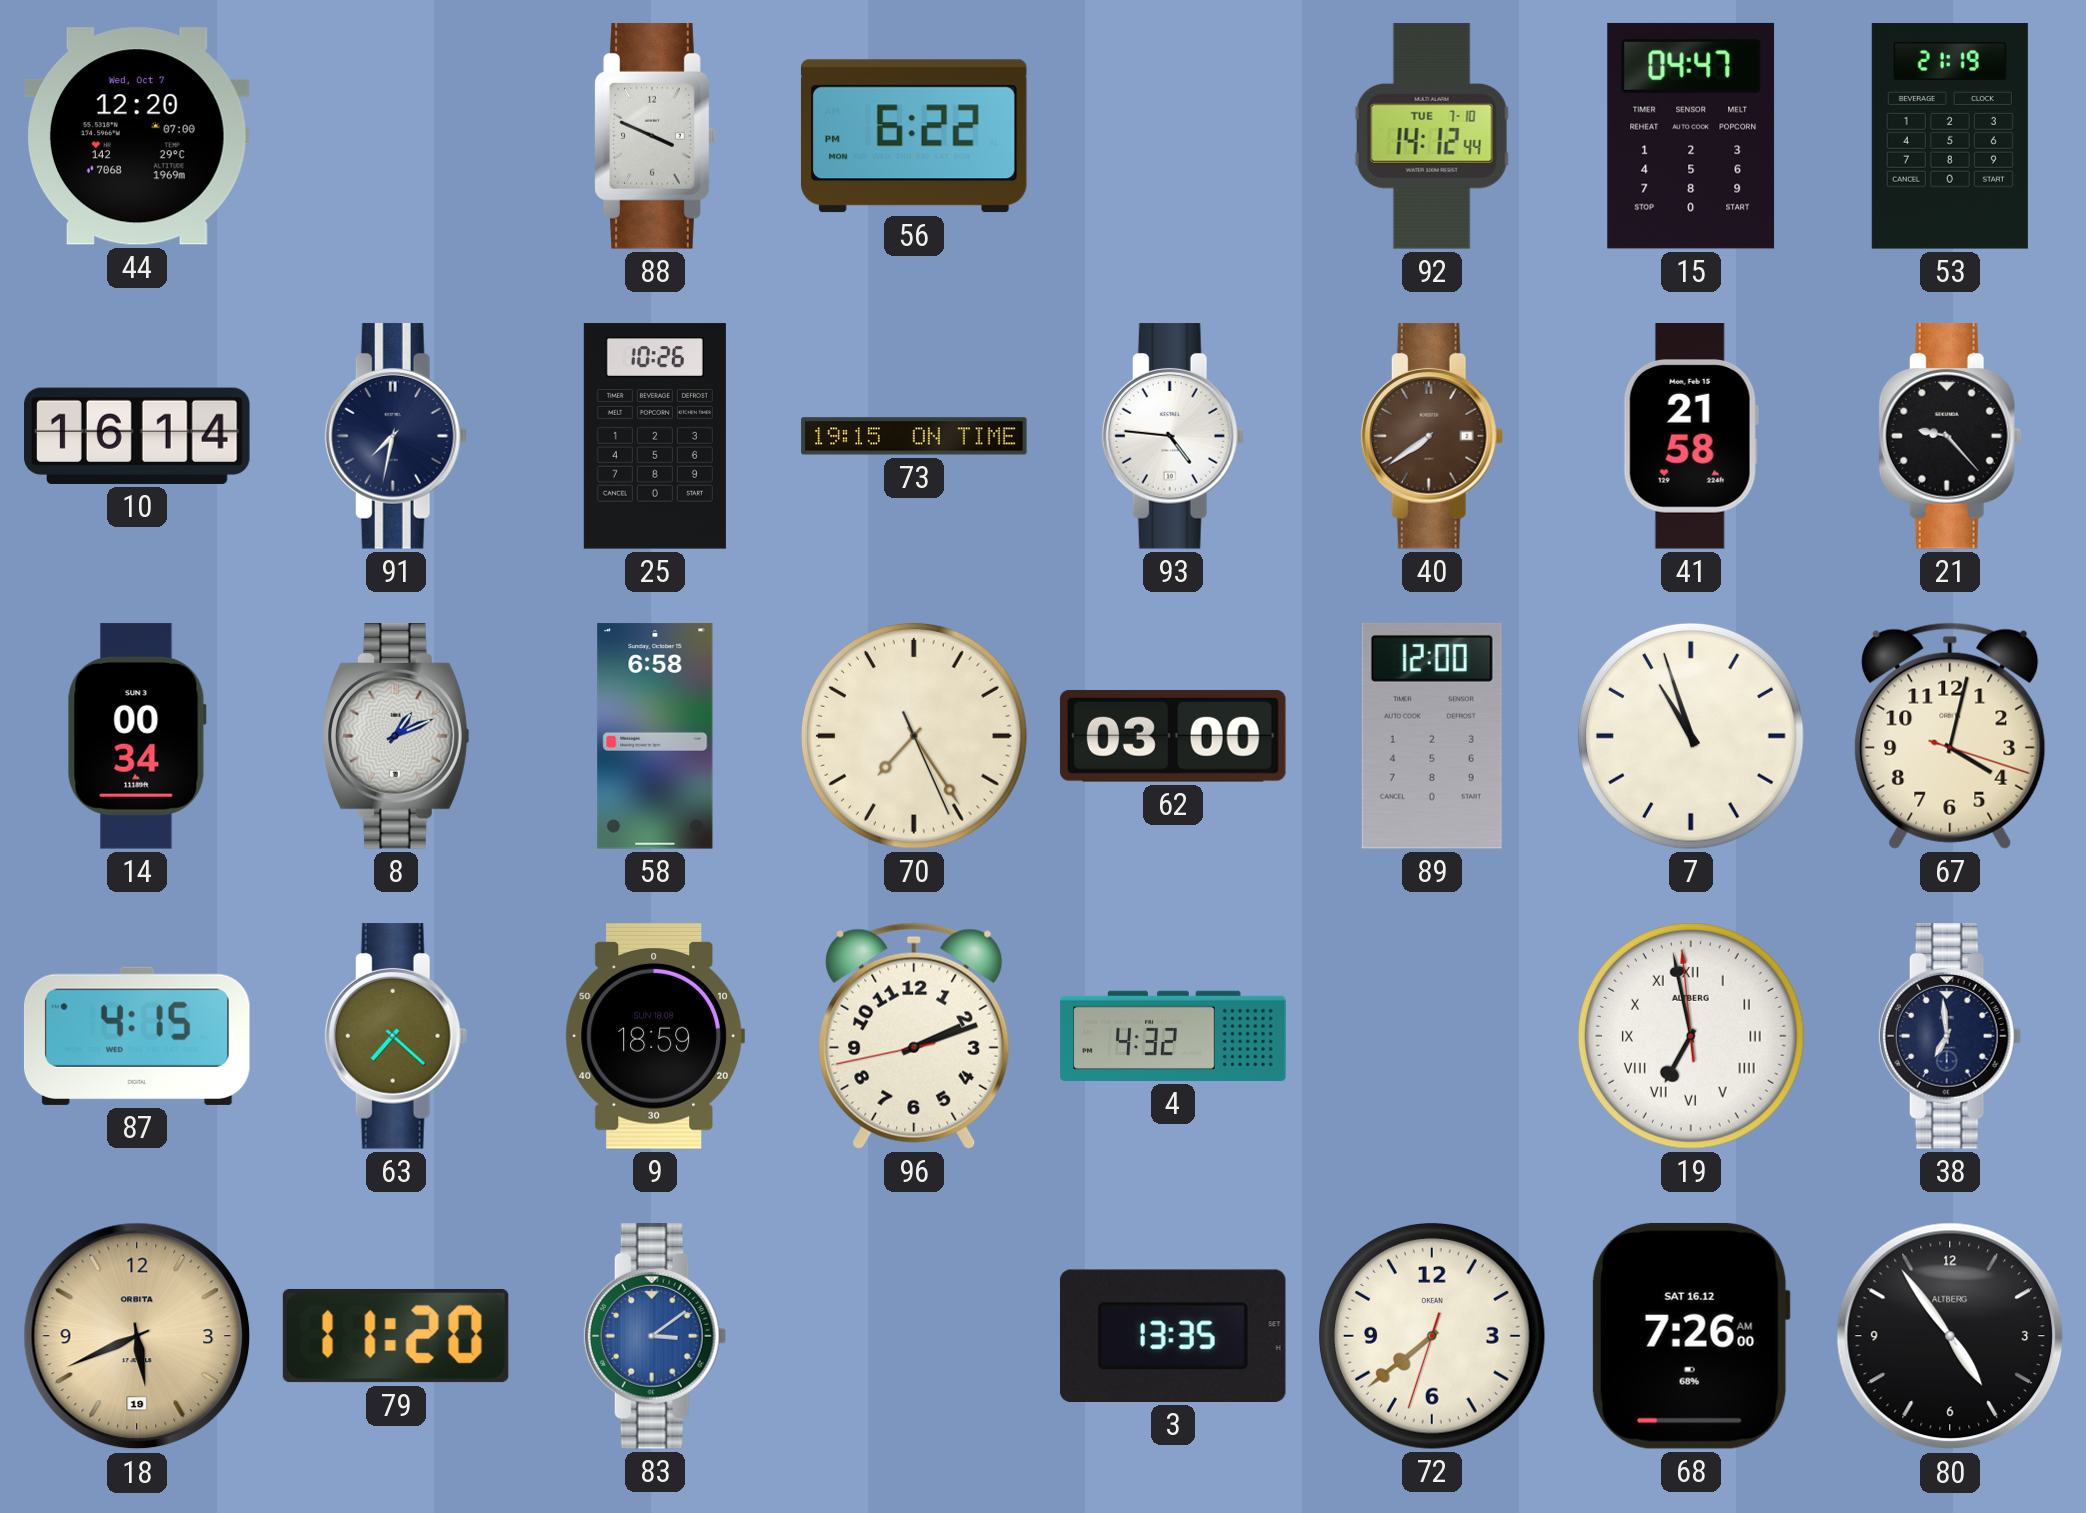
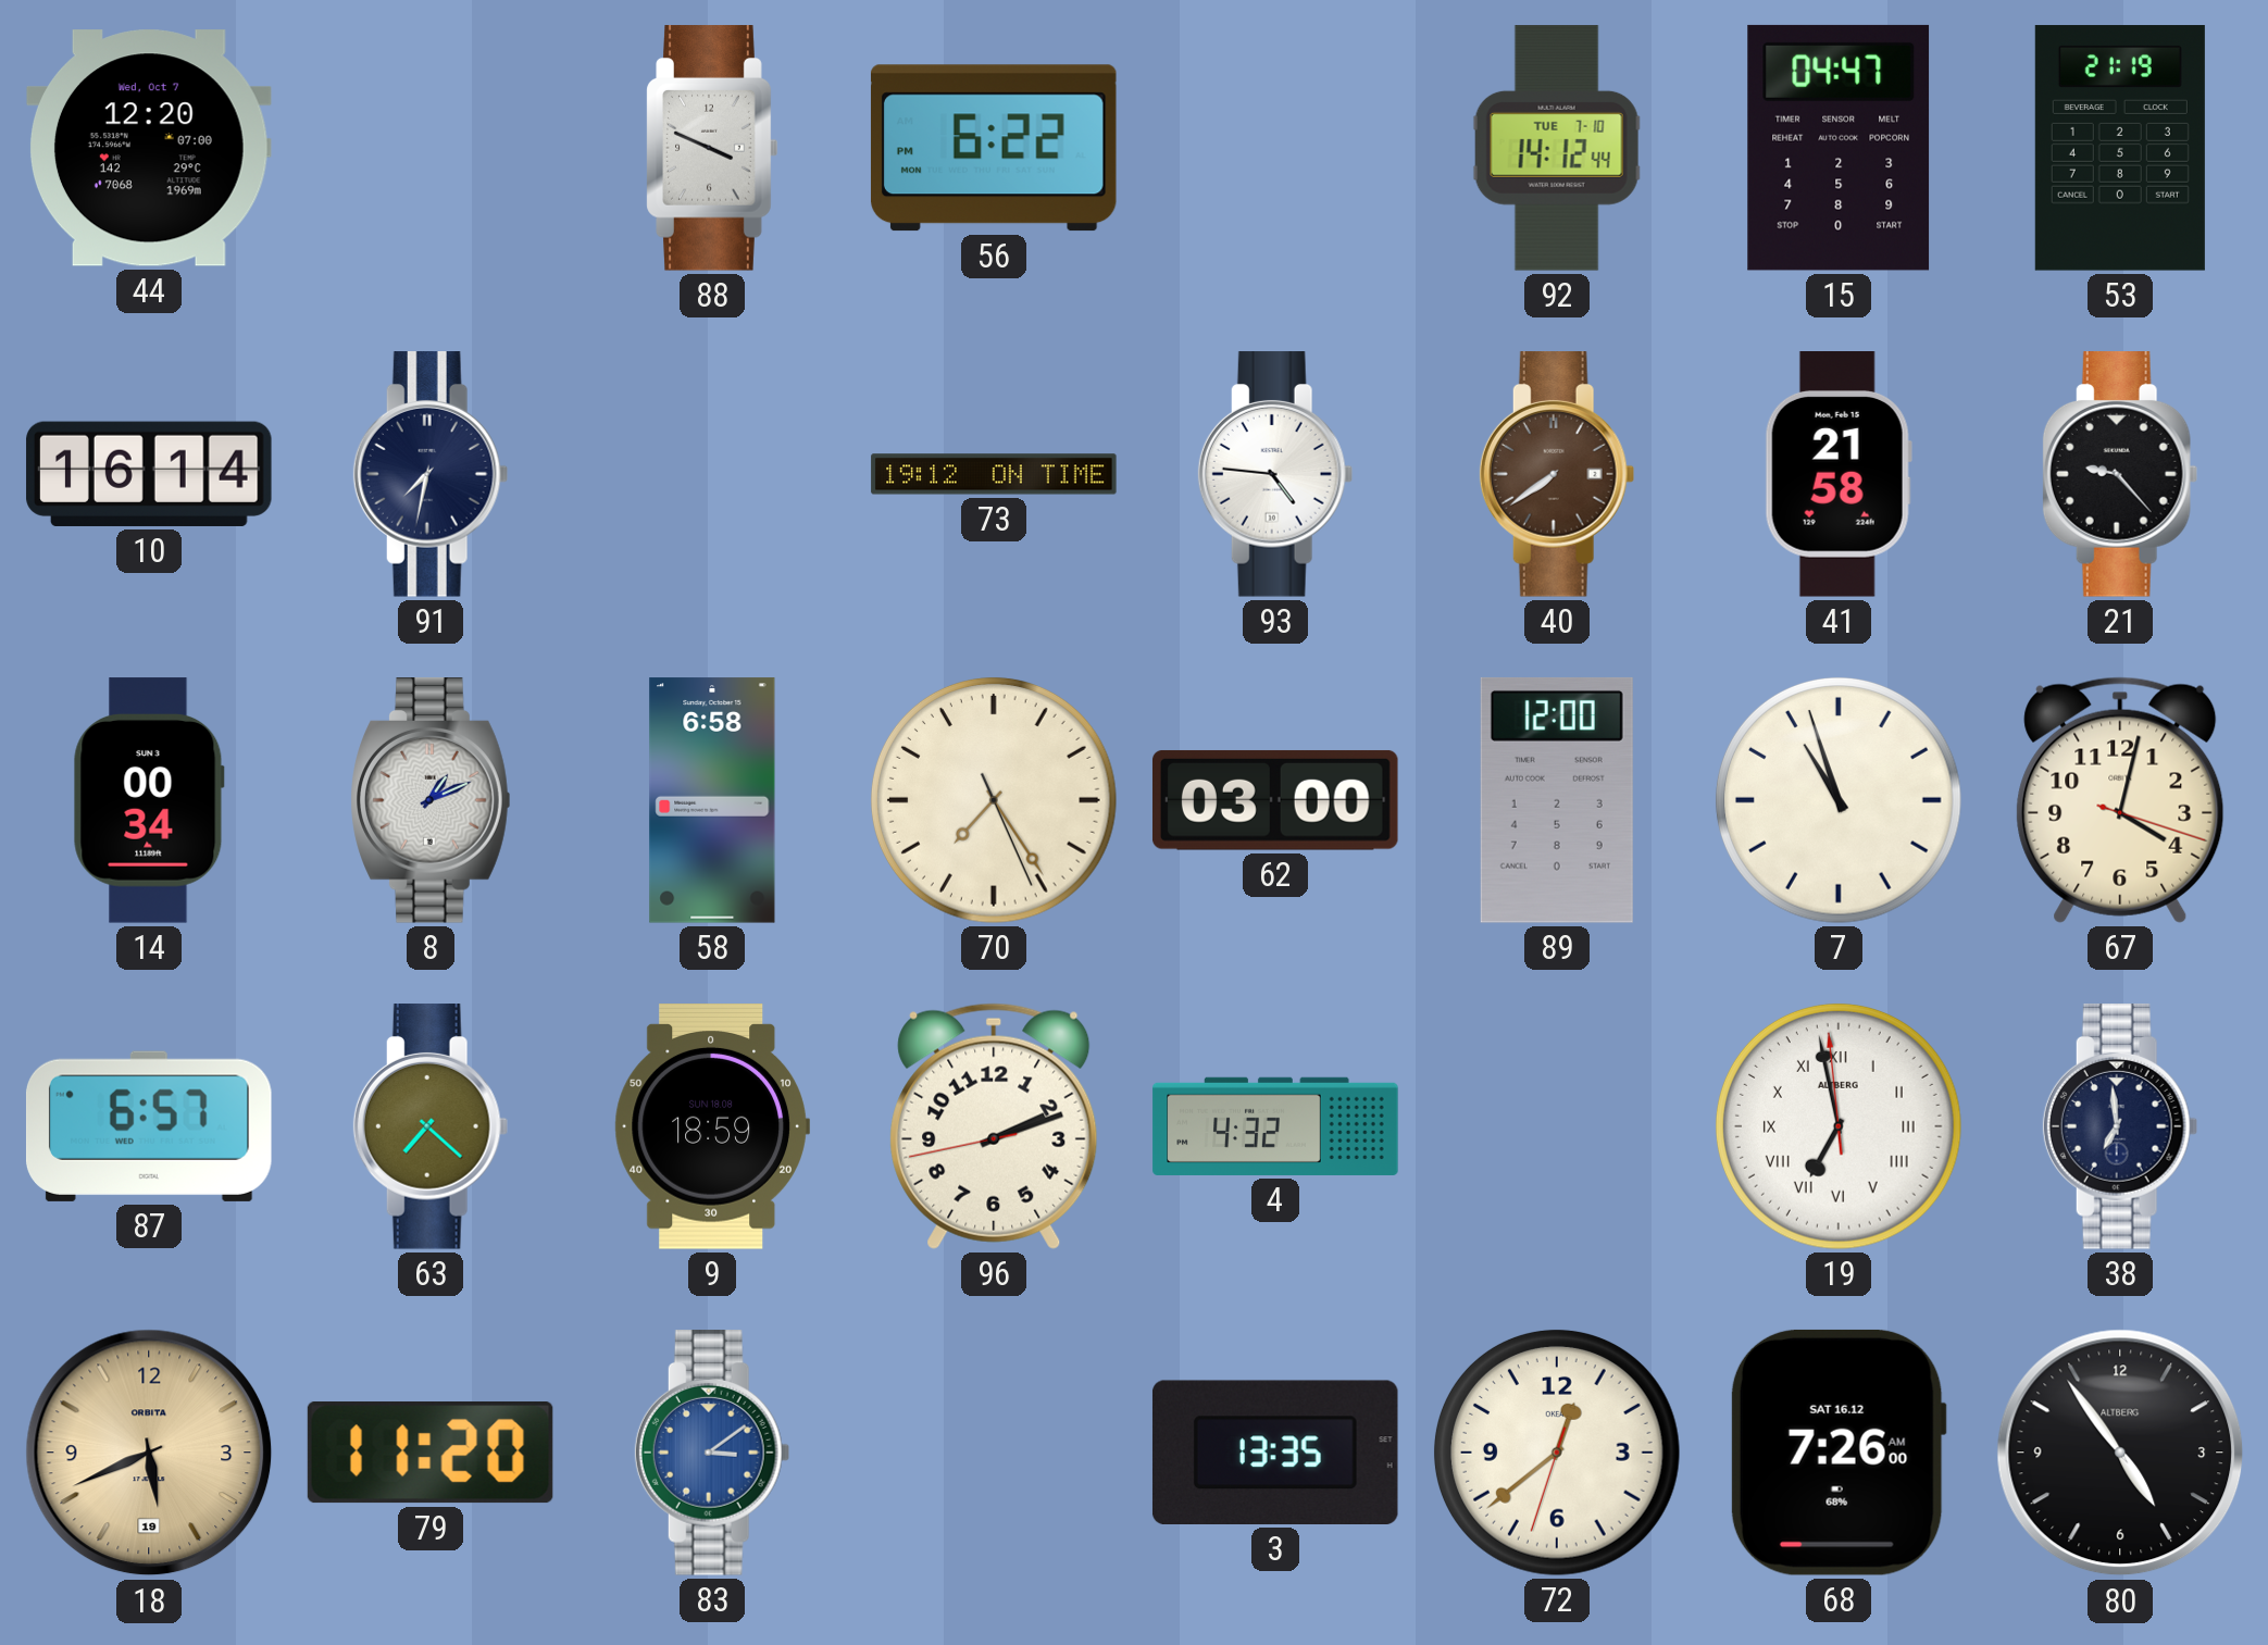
25: 10:26 -> none
73: 19:15 -> 19:12
87: 4:15 -> 6:57
72: 7:38 -> 12:38
